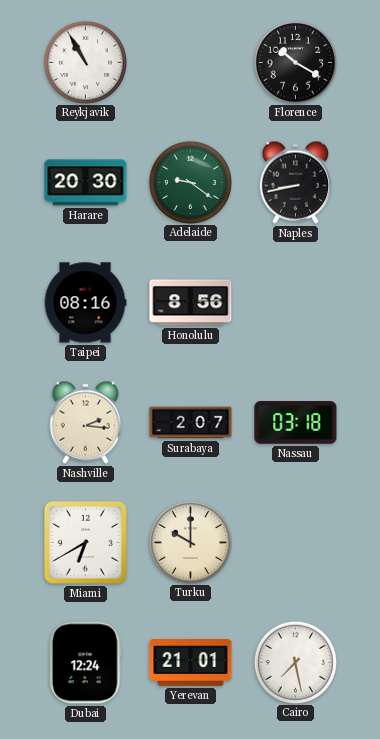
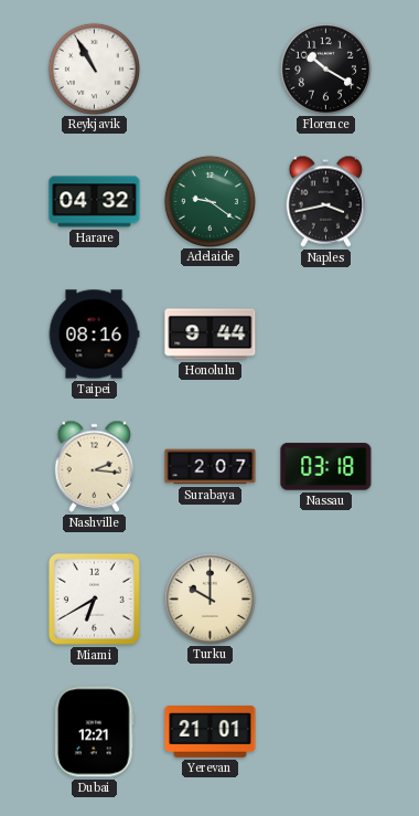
Harare: 20:30 -> 04:32
Naples: 8:43 -> 3:43
Honolulu: 8:56 -> 9:44
Dubai: 12:24 -> 12:21
Cairo: 7:28 -> none
